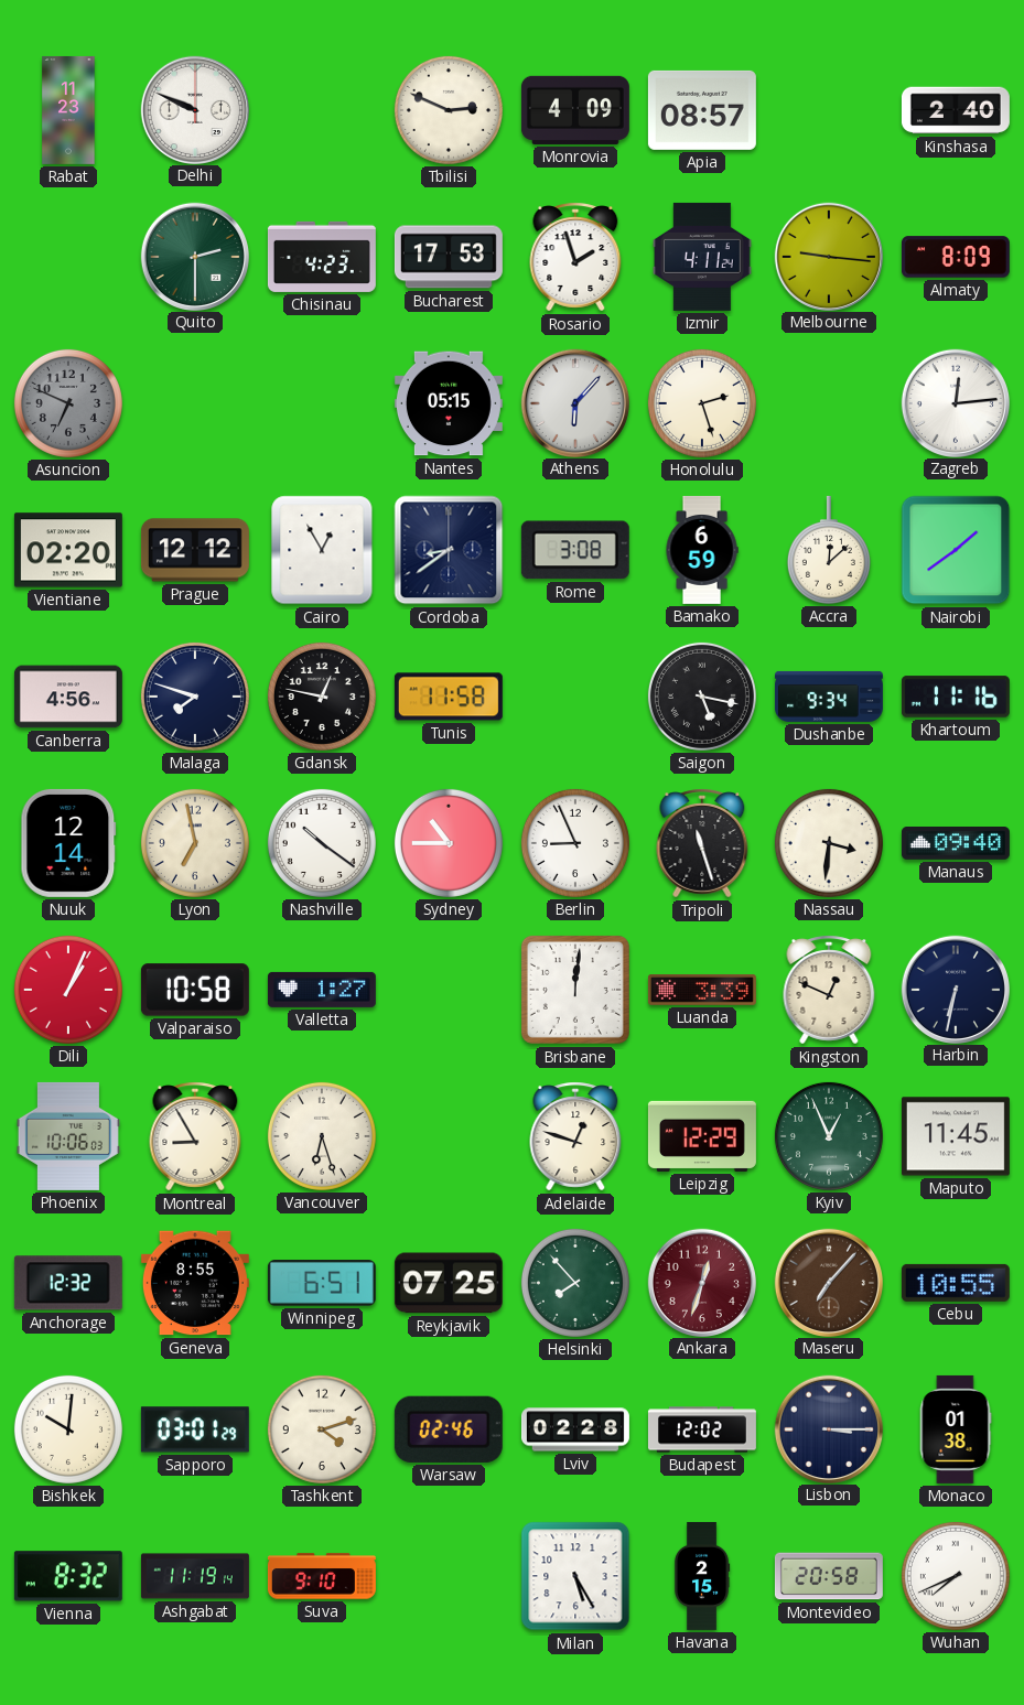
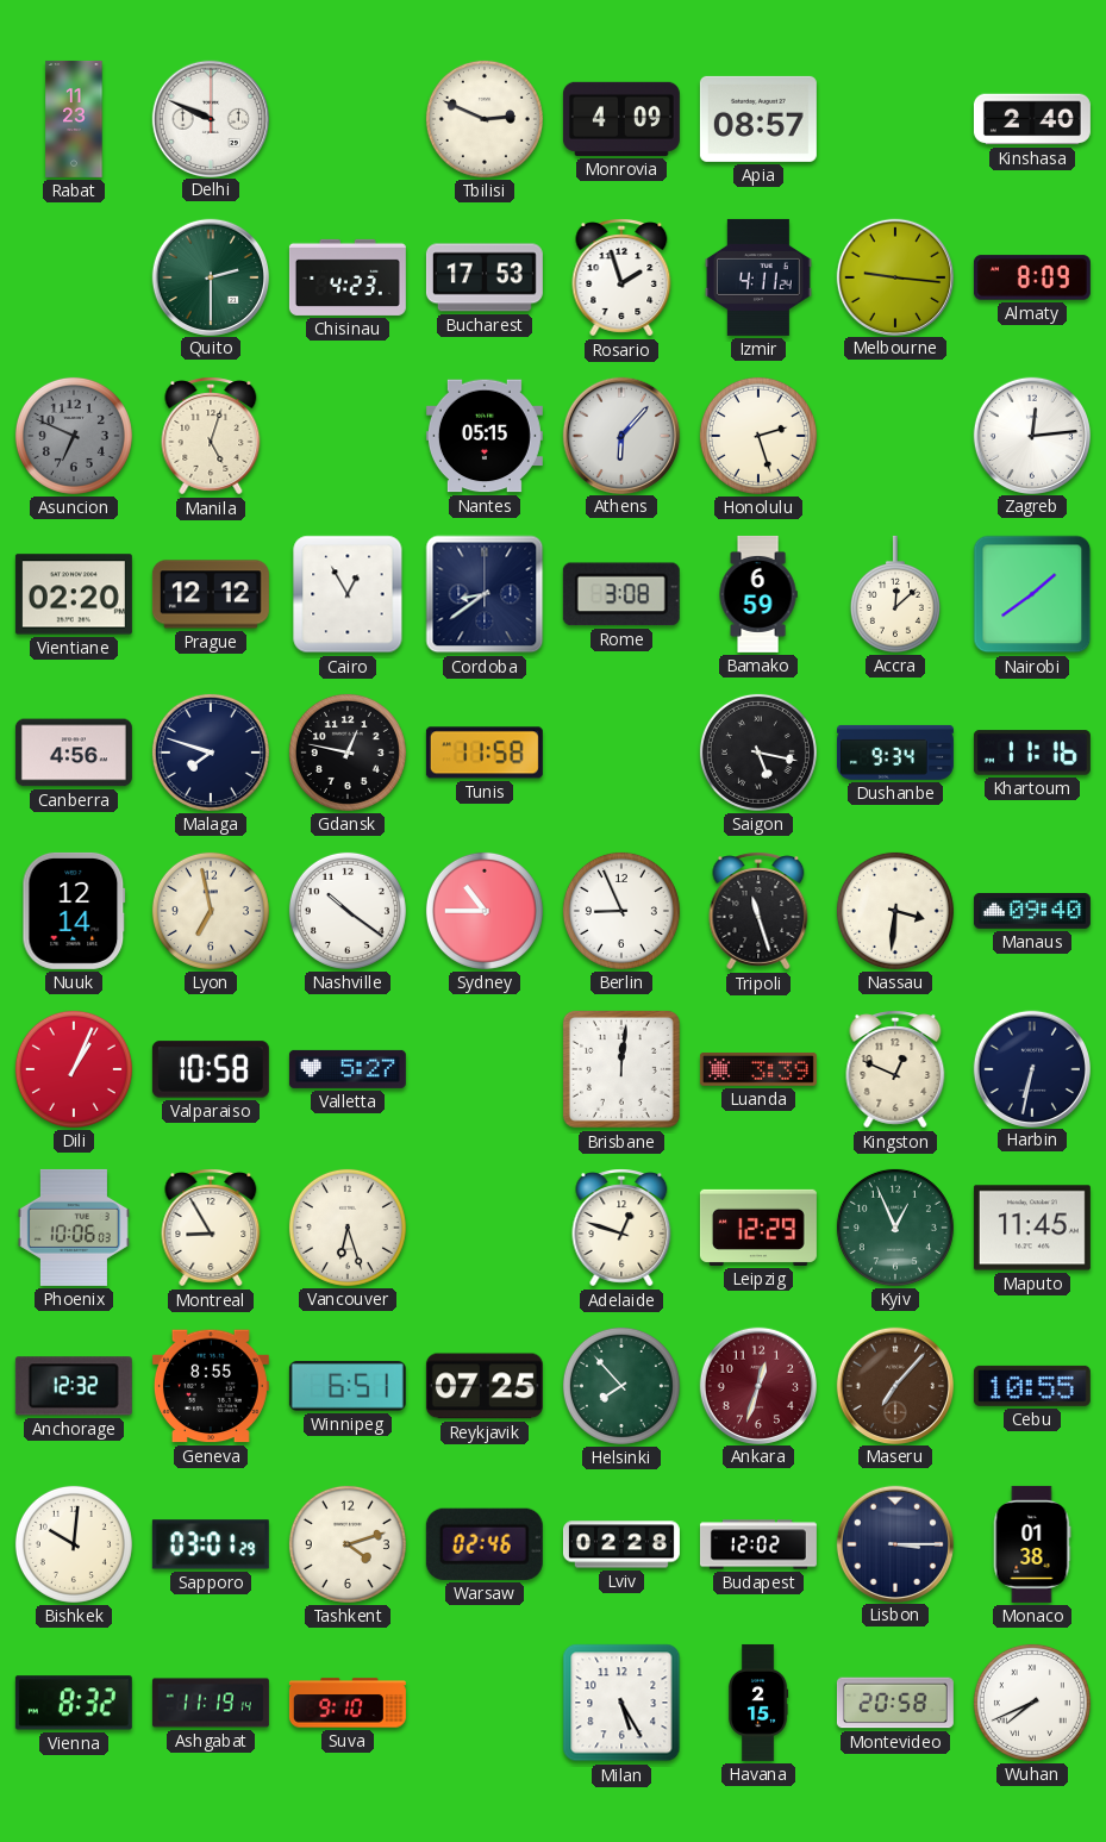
Manila: none -> 5:03
Valletta: 1:27 -> 5:27
